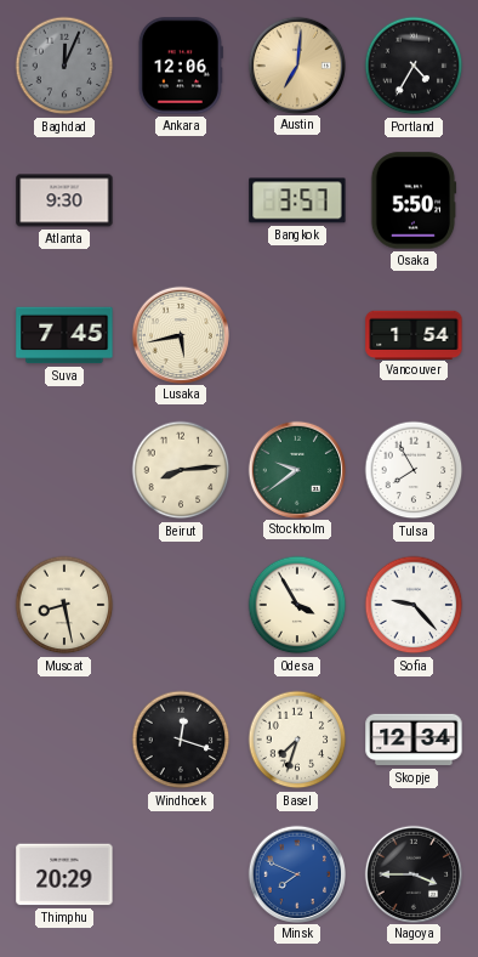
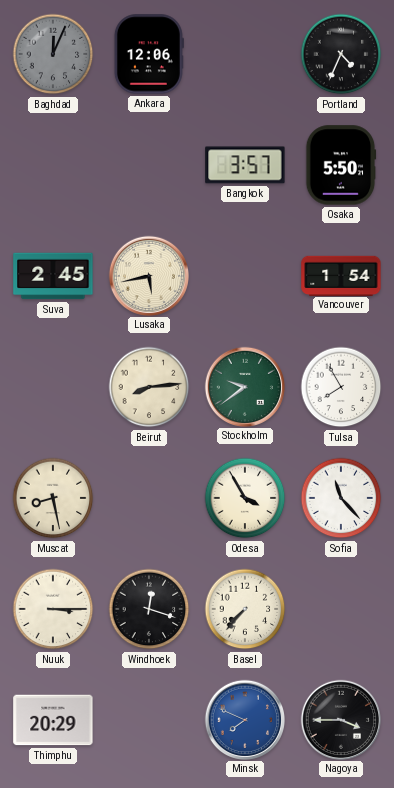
Austin: 7:01 -> none
Portland: 4:35 -> 4:34
Atlanta: 9:30 -> none
Suva: 7:45 -> 2:45
Sofia: 9:23 -> 11:23
Nuuk: none -> 3:15
Basel: 7:33 -> 7:37
Skopje: 12:34 -> none
